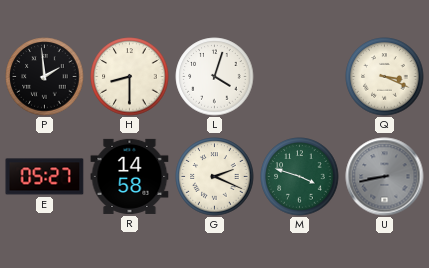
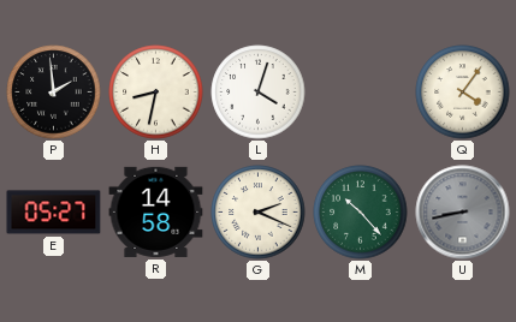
H: 8:30 -> 8:32
Q: 3:19 -> 4:06
M: 3:48 -> 10:23
